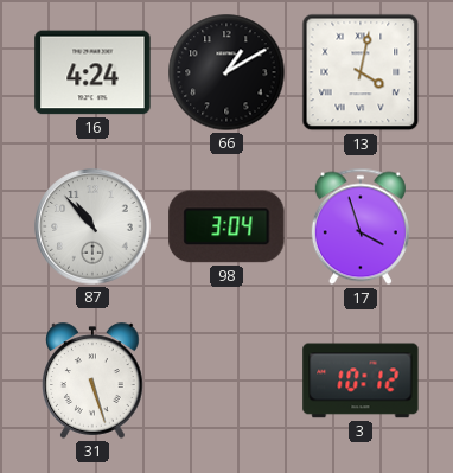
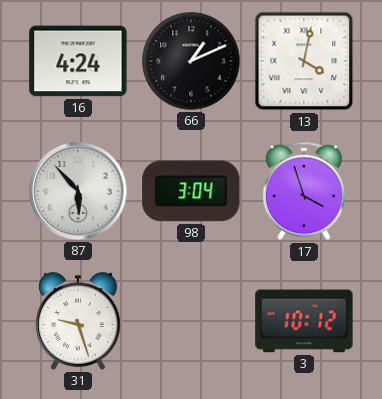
66: 1:10 -> 1:11
87: 10:53 -> 5:53
31: 5:27 -> 9:27
